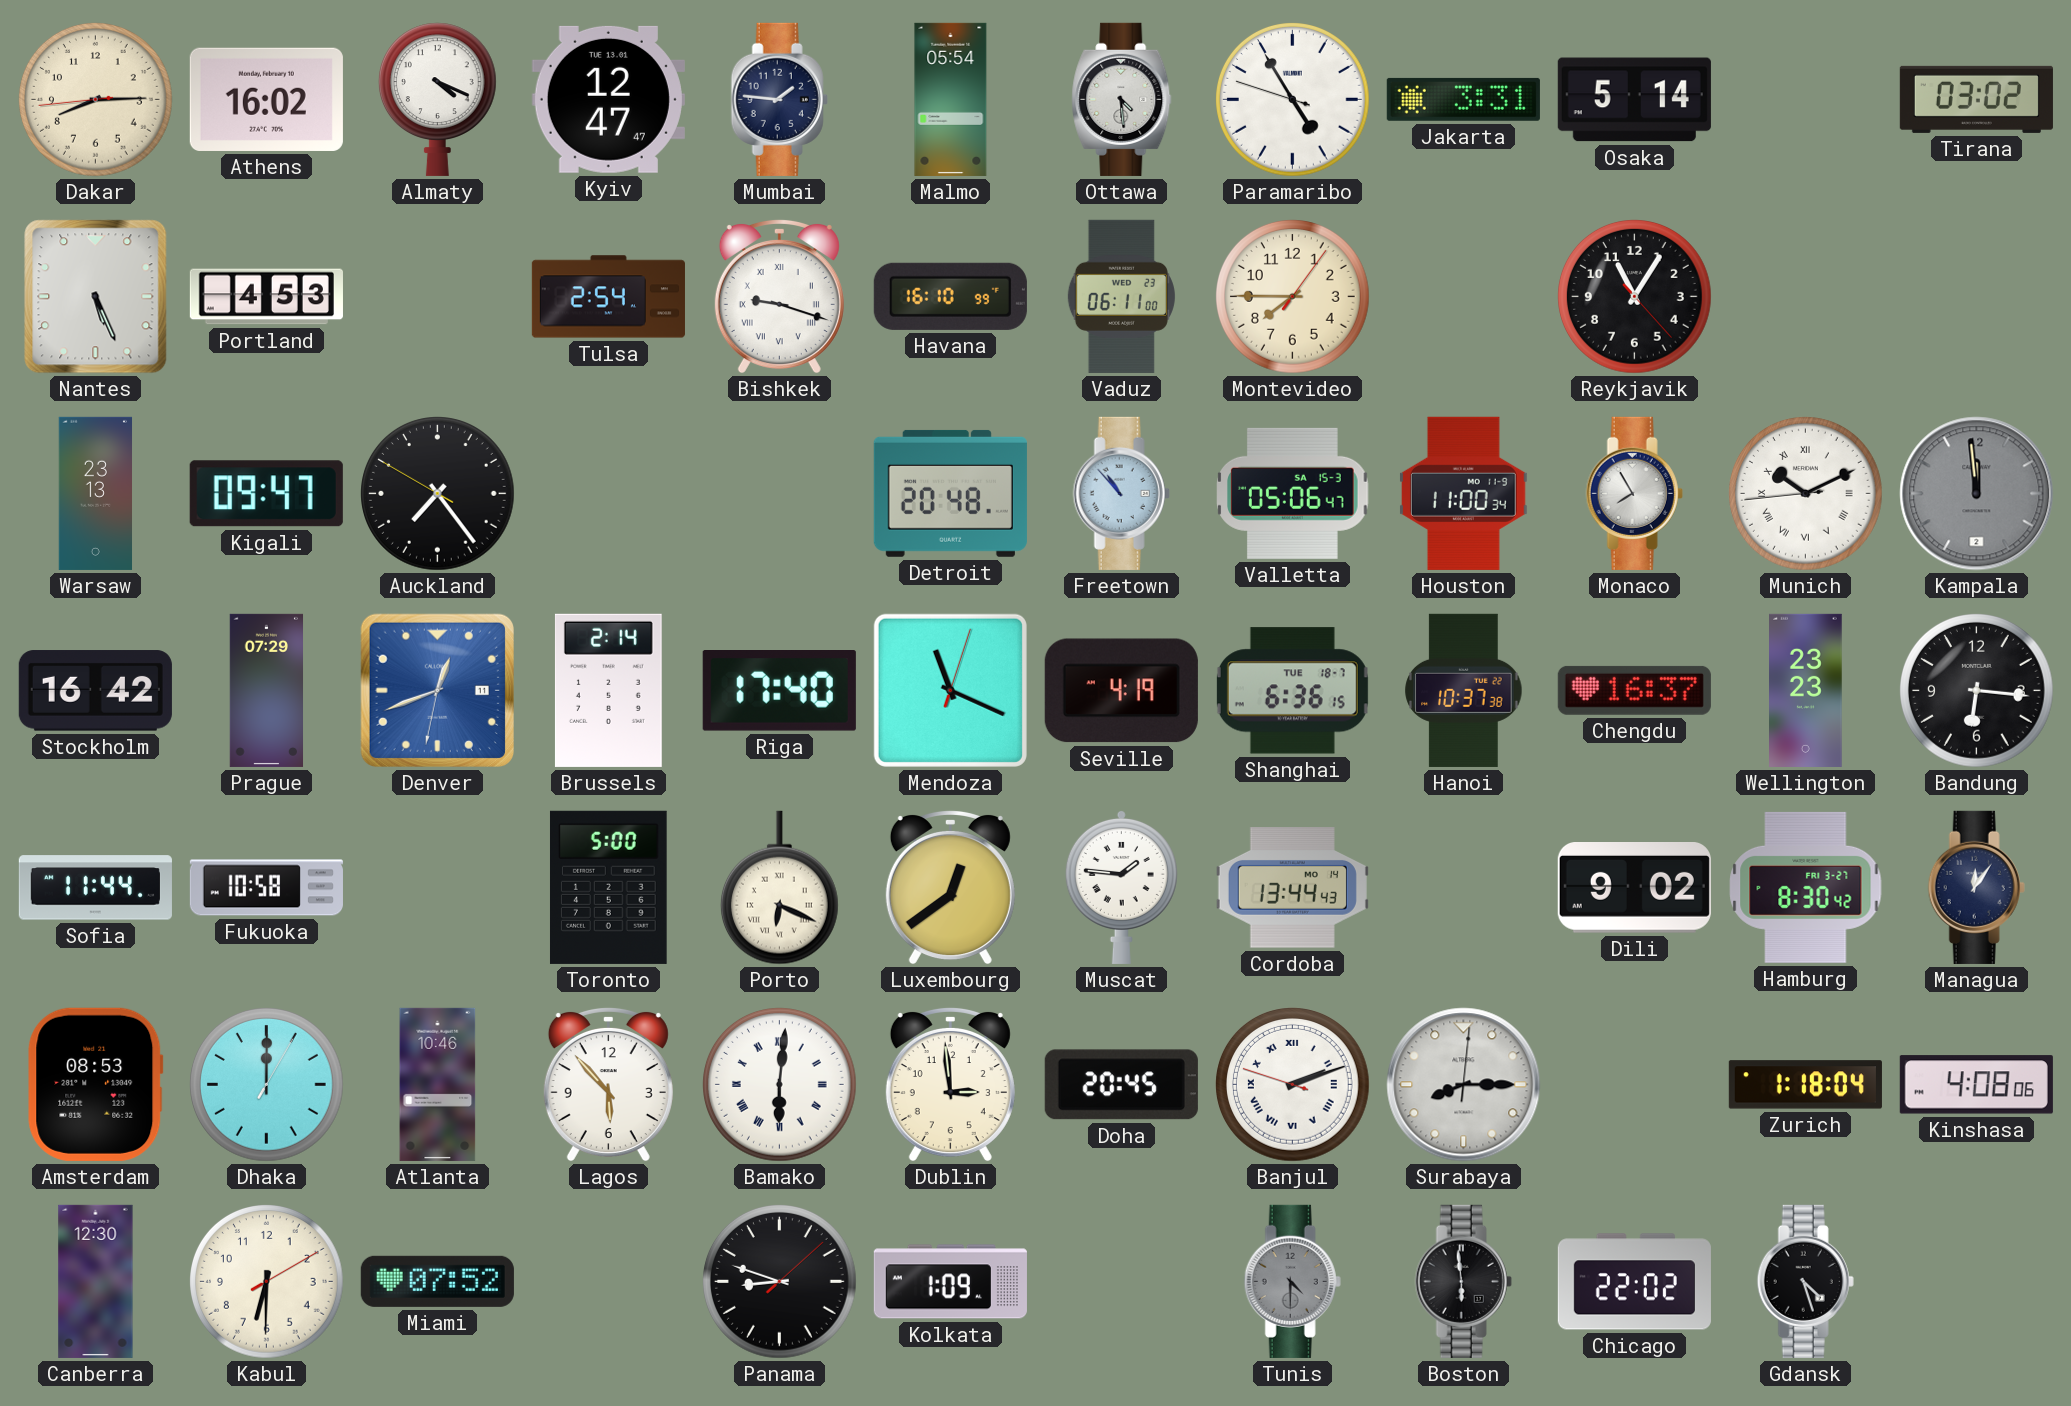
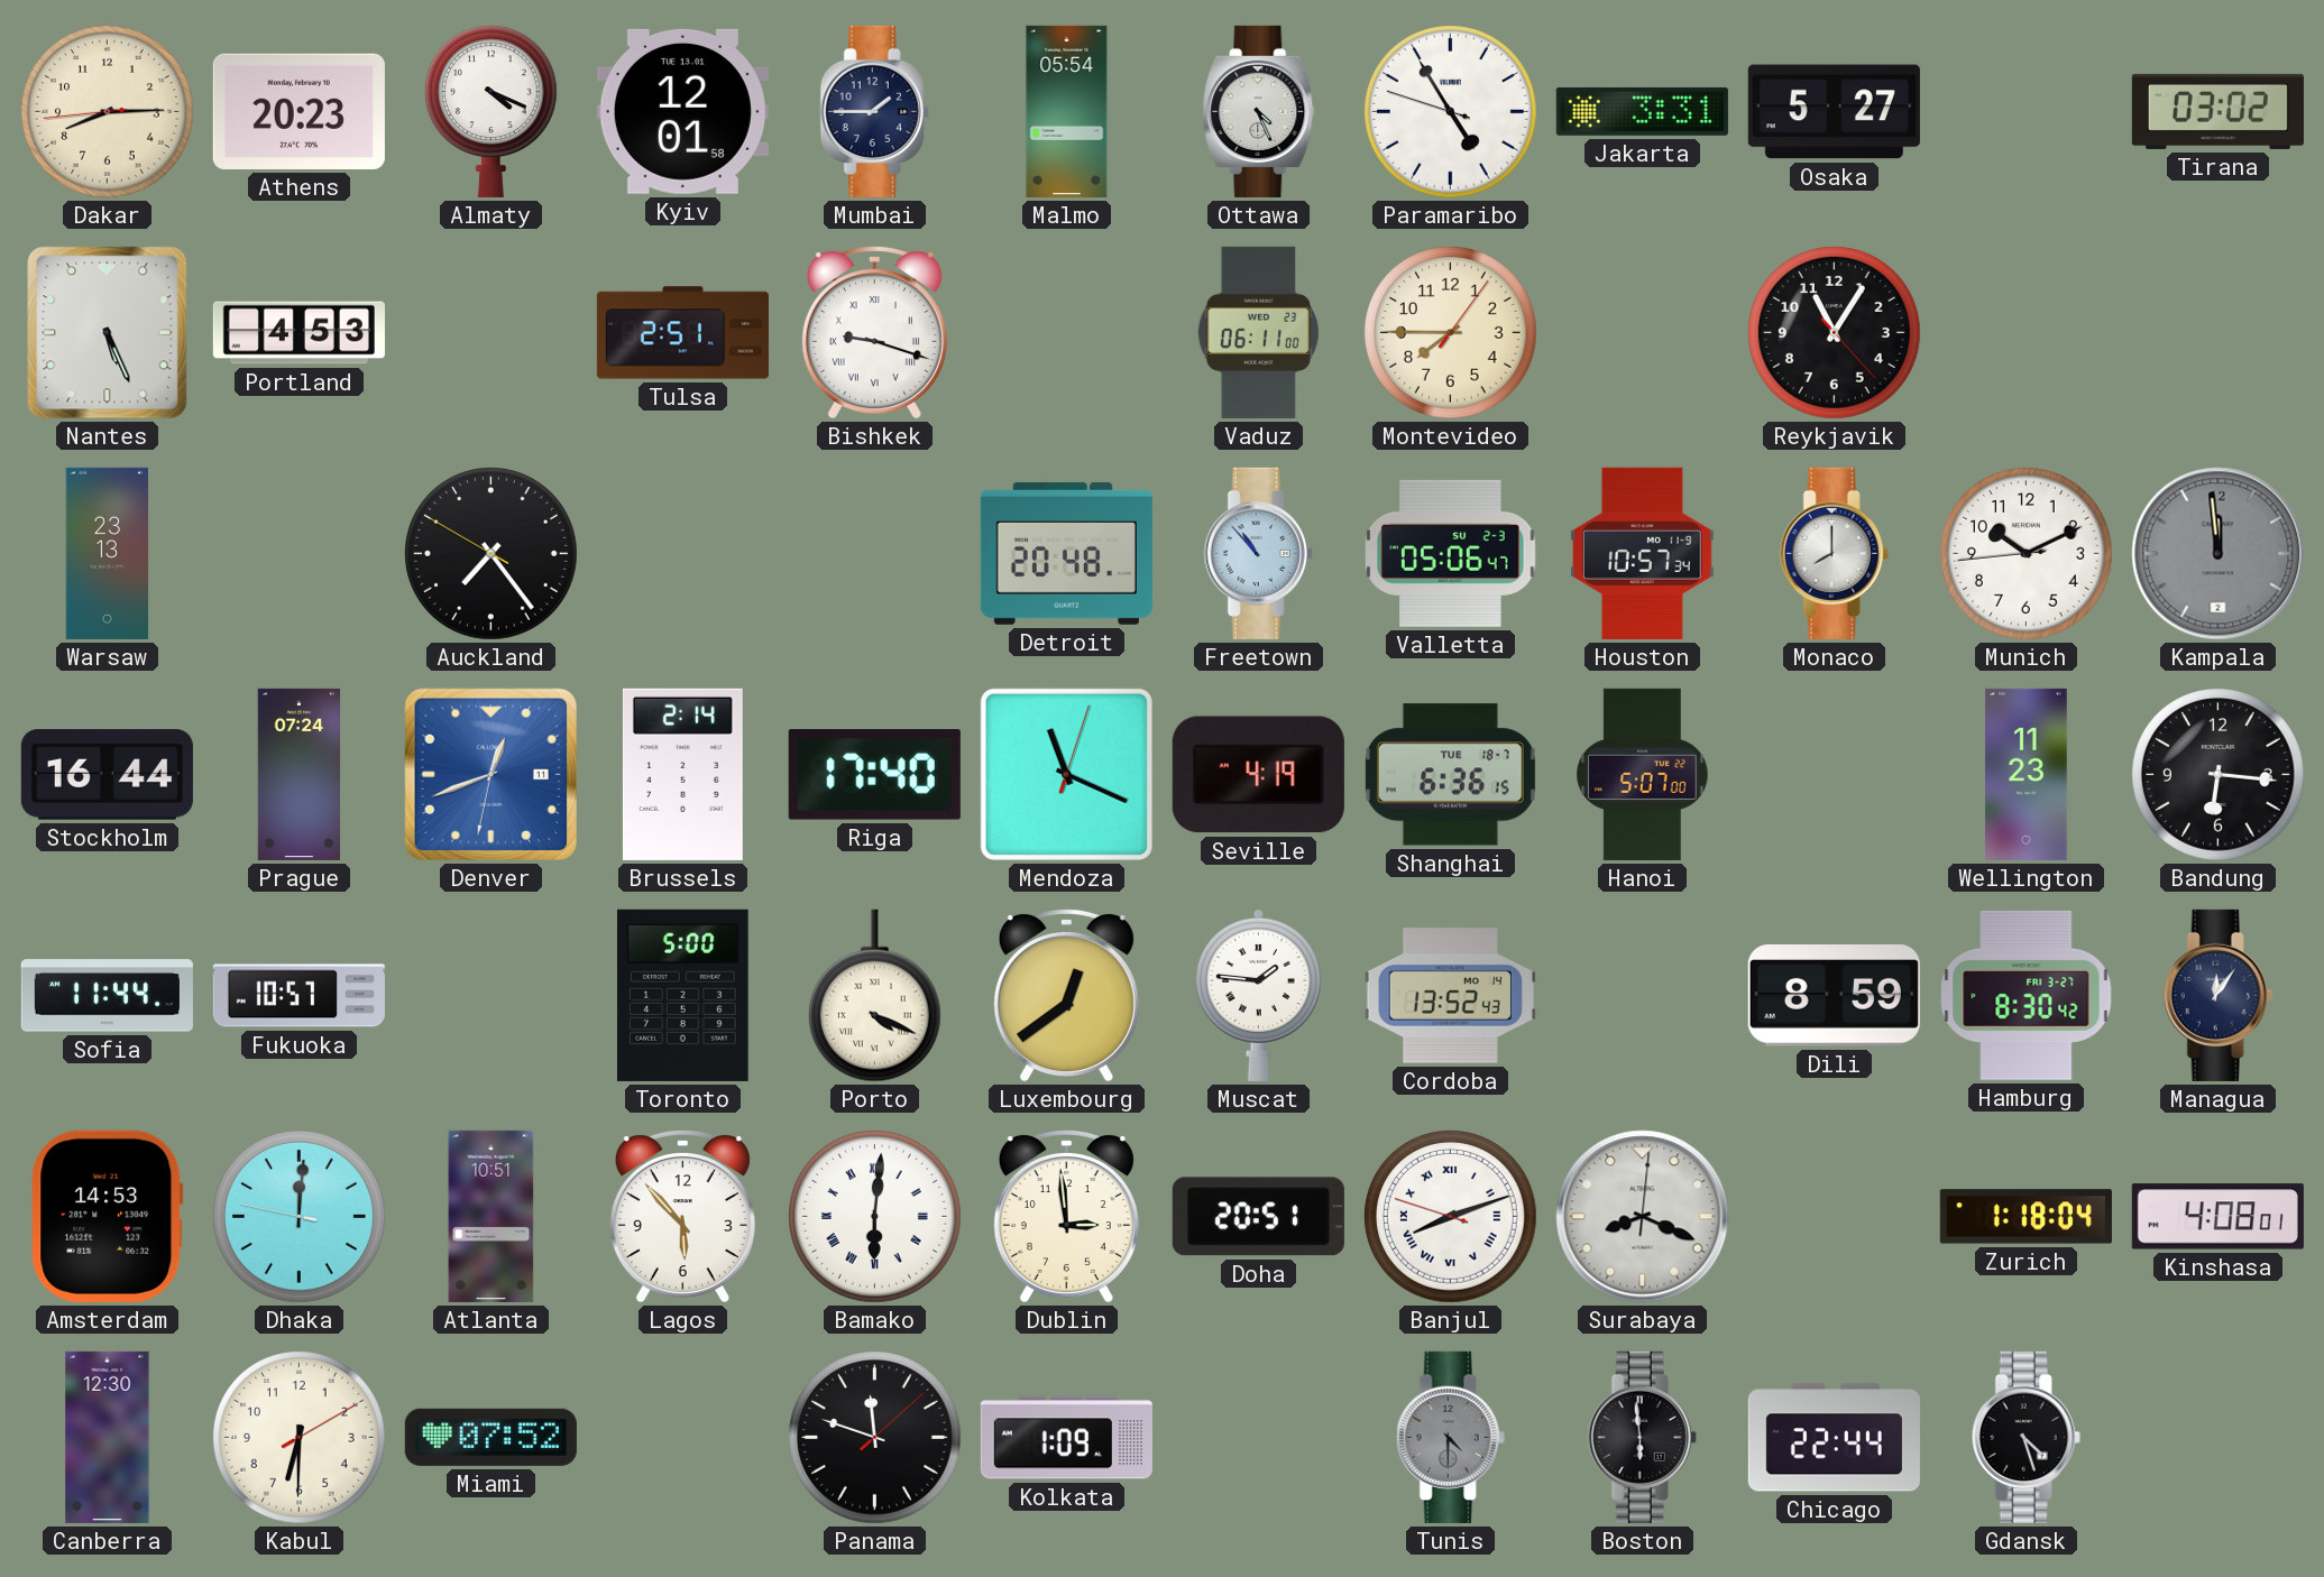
Athens: 16:02 -> 20:23
Kyiv: 12:47 -> 12:01
Mumbai: 1:46 -> 1:45
Ottawa: 4:29 -> 4:26
Osaka: 5:14 -> 5:27
Tulsa: 2:54 -> 2:51
Havana: 16:10 -> none
Kigali: 09:47 -> none
Valletta date: SA 15-3 -> SU 2-3
Houston: 11:00 -> 10:57
Monaco: 7:55 -> 8:00
Munich numerals: Roman -> Arabic
Stockholm: 16:42 -> 16:44
Prague: 07:29 -> 07:24
Hanoi: 10:37 -> 5:07
Chengdu: 16:37 -> none
Wellington: 23:23 -> 11:23
Fukuoka: 10:58 -> 10:57
Porto: 6:19 -> 4:19
Cordoba: 13:44 -> 13:52
Dili: 9:02 -> 8:59
Amsterdam: 08:53 -> 14:53
Dhaka: 12:00:05 -> 12:00:47
Atlanta: 10:46 -> 10:51
Doha: 20:45 -> 20:51
Banjul: 2:11 -> 8:11
Surabaya: 8:15 -> 8:19
Kinshasa: 4:08:06 -> 4:08:01
Panama: 8:48 -> 11:48
Chicago: 22:02 -> 22:44
